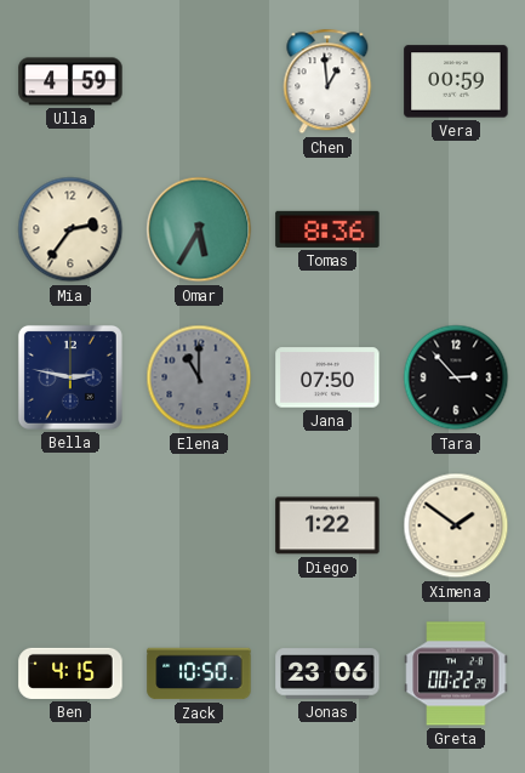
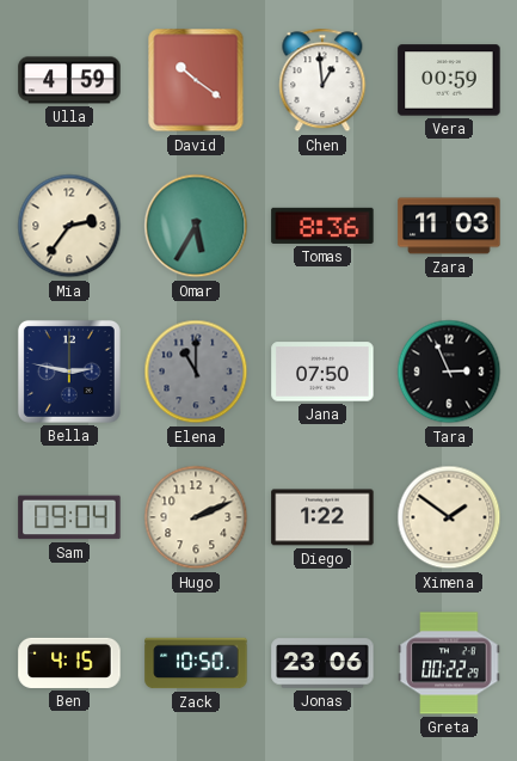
David: none -> 10:21
Zara: none -> 11:03
Tara: 2:53 -> 2:56
Sam: none -> 09:04
Hugo: none -> 2:11
